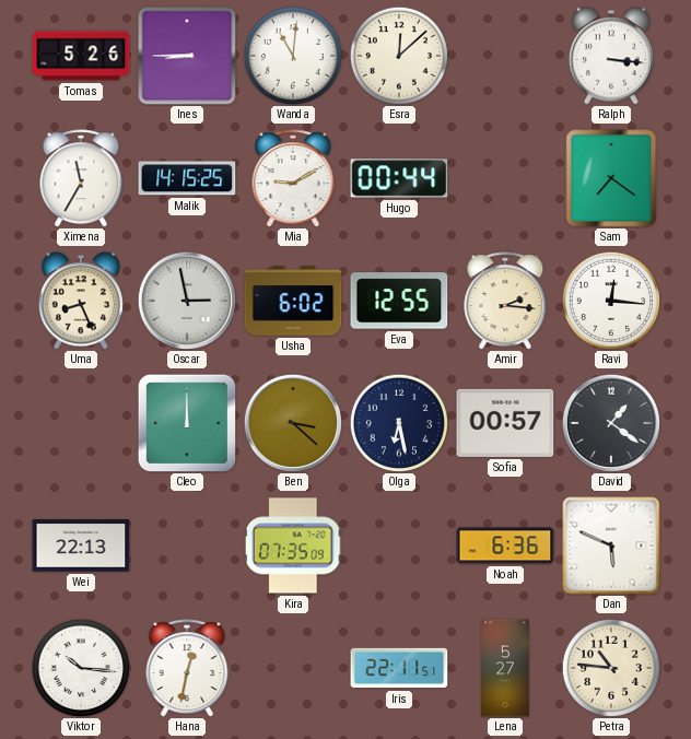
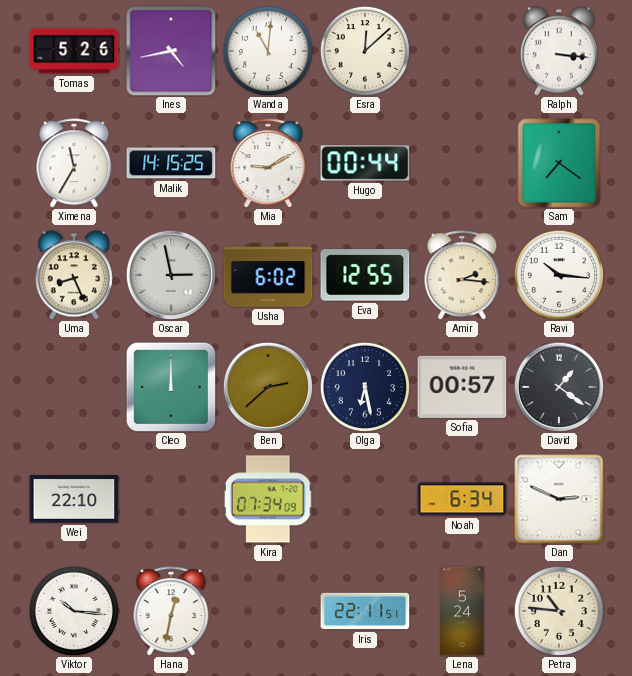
Ines: 8:45 -> 4:43
Ravi: 12:16 -> 10:16
Ben: 3:22 -> 2:38
Wei: 22:13 -> 22:10
Kira: 07:35 -> 07:34
Noah: 6:36 -> 6:34
Dan: 5:49 -> 2:49
Lena: 5:27 -> 5:24
